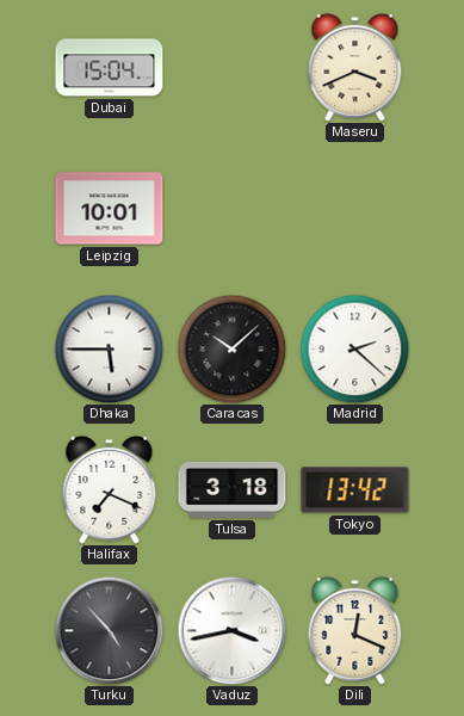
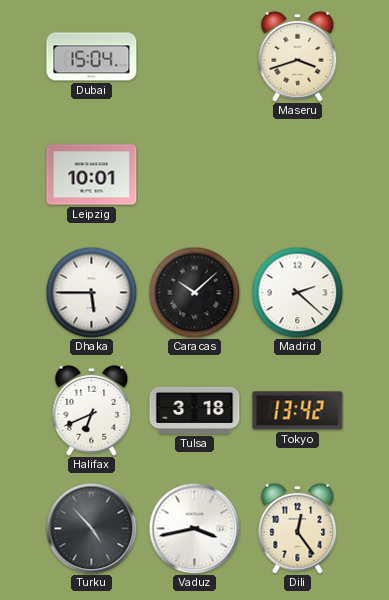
Maseru: 3:41 -> 3:42
Halifax: 7:19 -> 6:41
Dili: 12:19 -> 12:24
